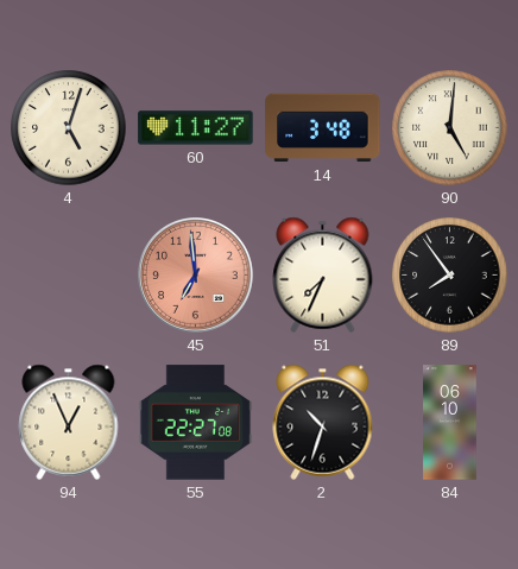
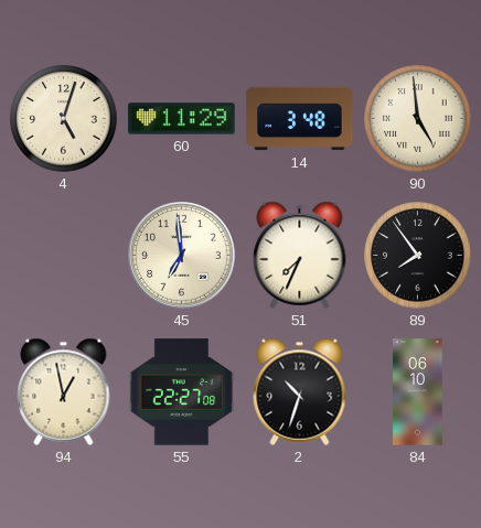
60: 11:27 -> 11:29
90: 5:01 -> 4:59
45 dial: salmon -> cream
94: 12:56 -> 12:58
